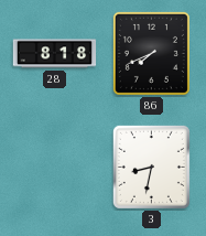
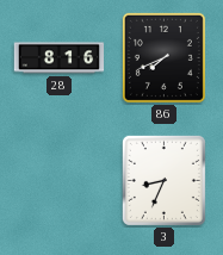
28: 8:18 -> 8:16
3: 8:32 -> 8:34
